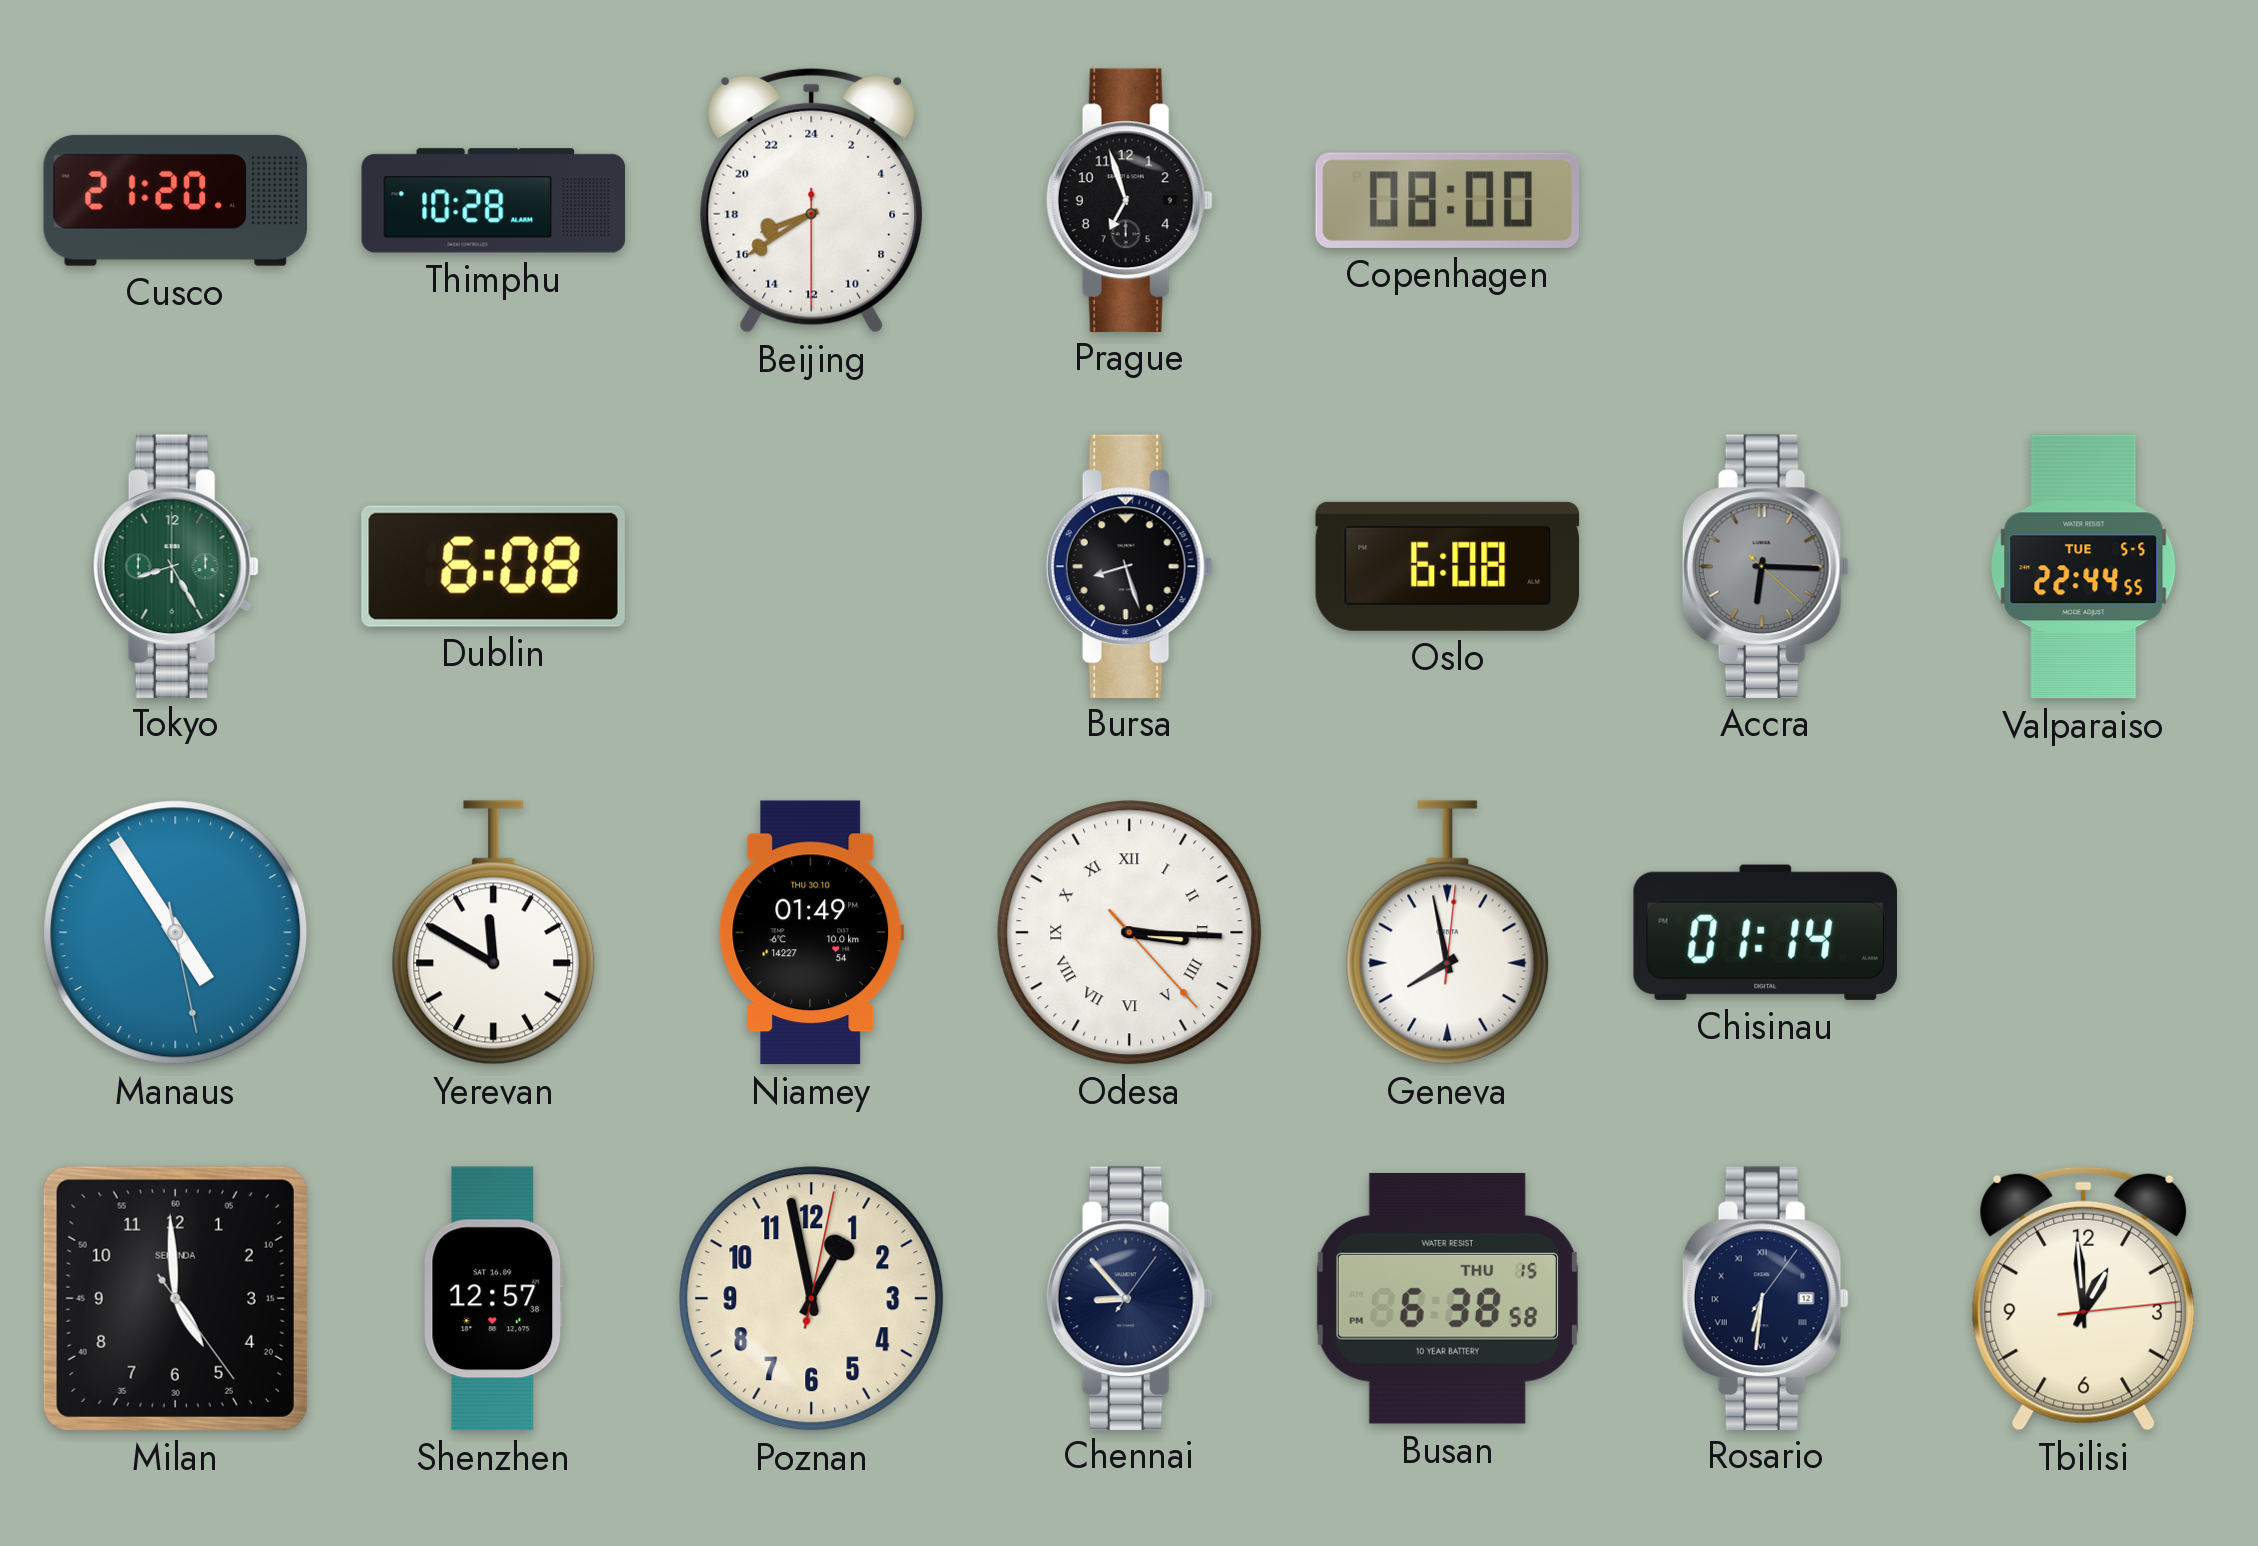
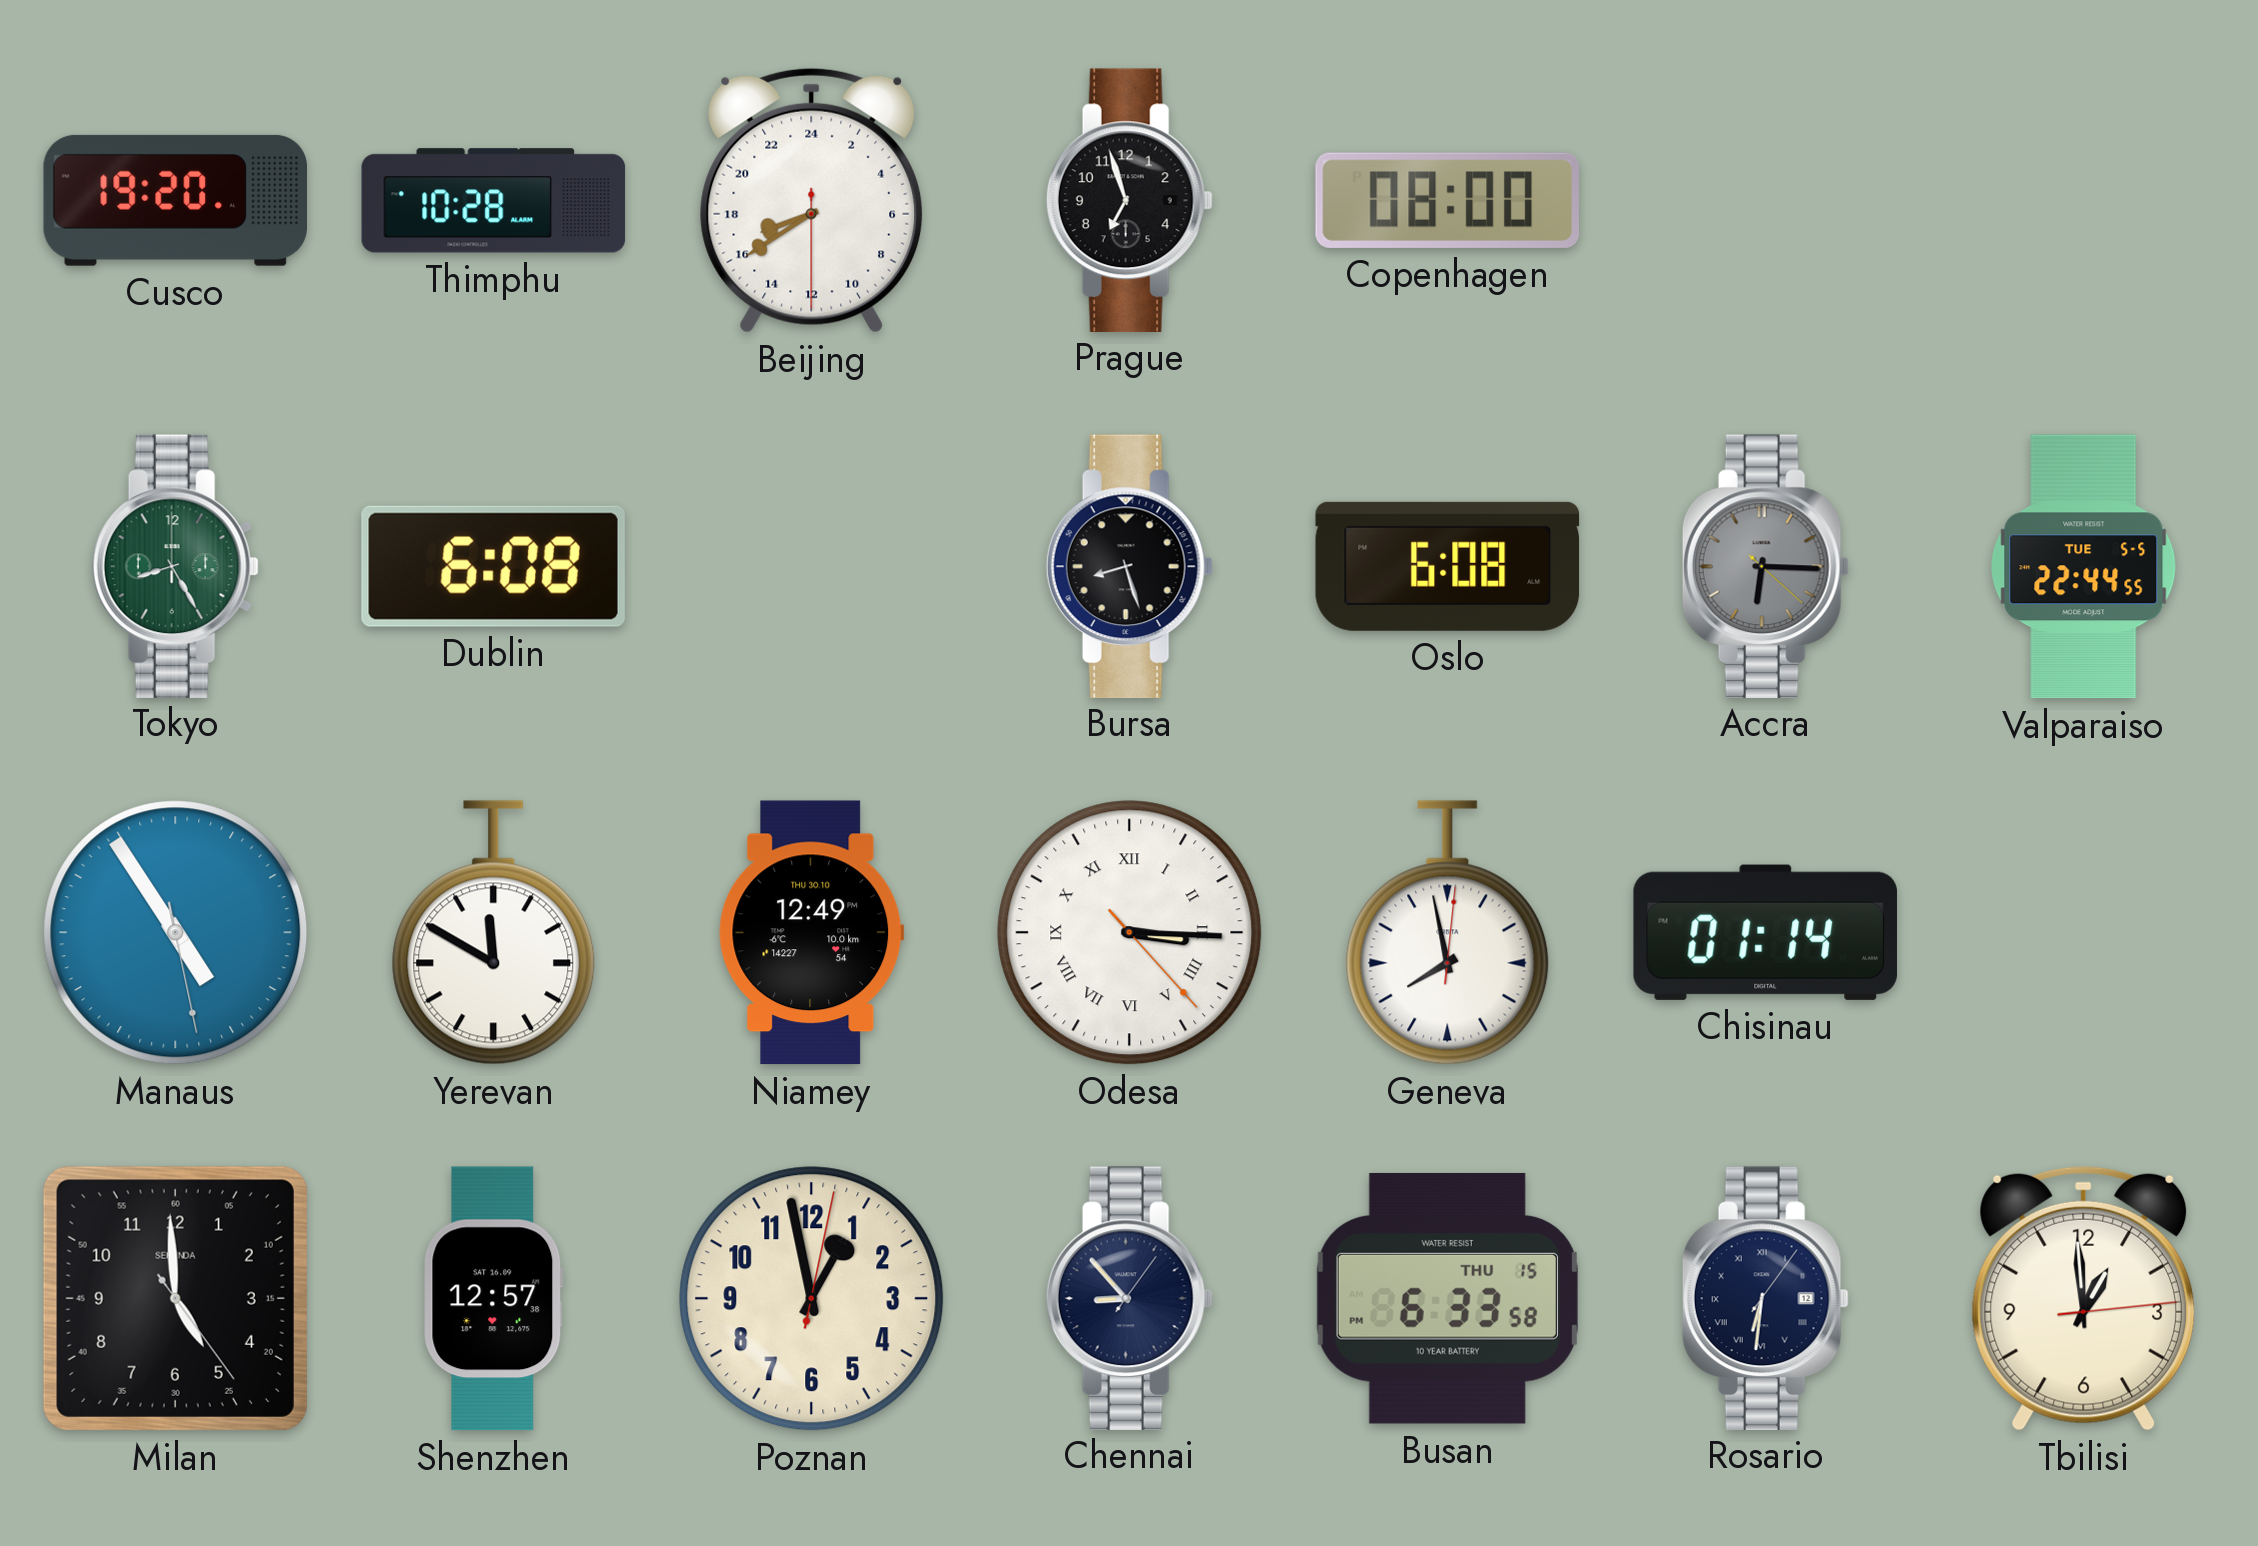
Cusco: 21:20 -> 19:20
Niamey: 01:49 -> 12:49
Busan: 6:38 -> 6:33
